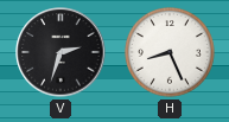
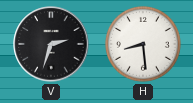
H: 8:26 -> 8:29
